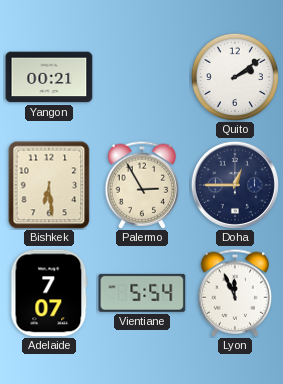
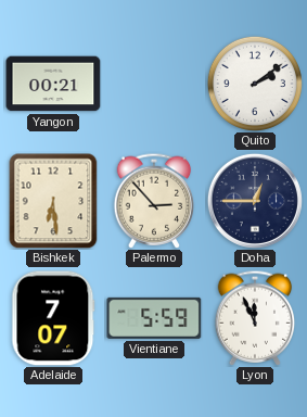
Palermo: 2:55 -> 2:53
Vientiane: 5:54 -> 5:59
